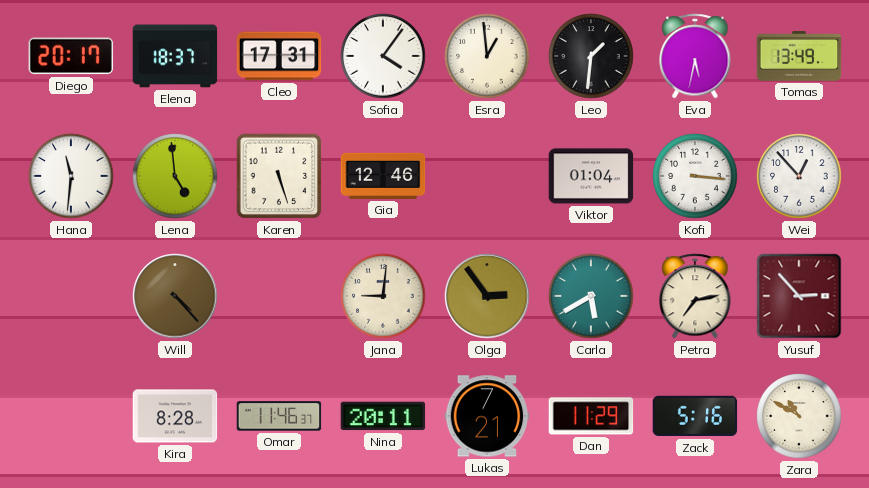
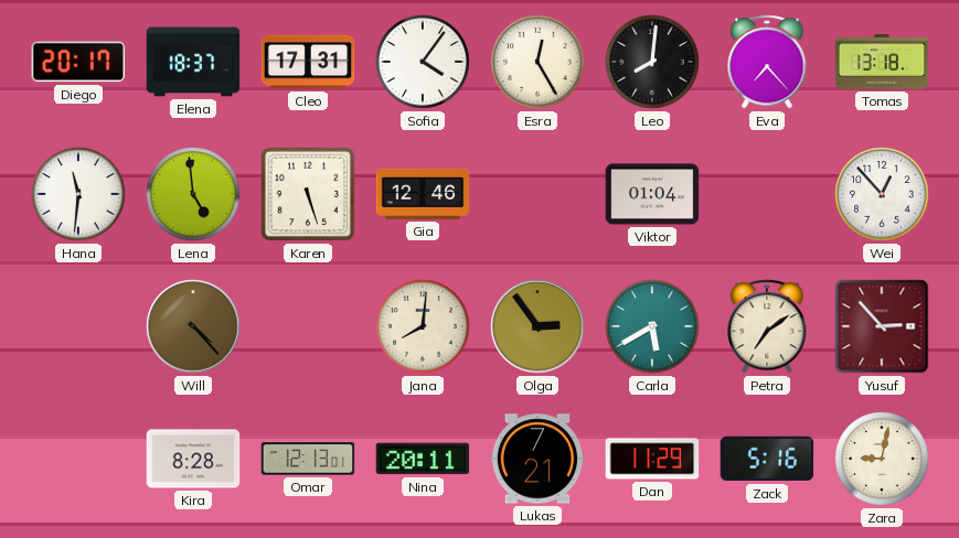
Esra: 12:59 -> 12:25
Leo: 1:31 -> 8:01
Eva: 5:32 -> 7:23
Tomas: 13:49 -> 13:18
Kofi: 3:16 -> none
Jana: 9:01 -> 8:01
Petra: 7:13 -> 7:09
Omar: 11:46 -> 12:13
Zara: 10:50 -> 9:02
